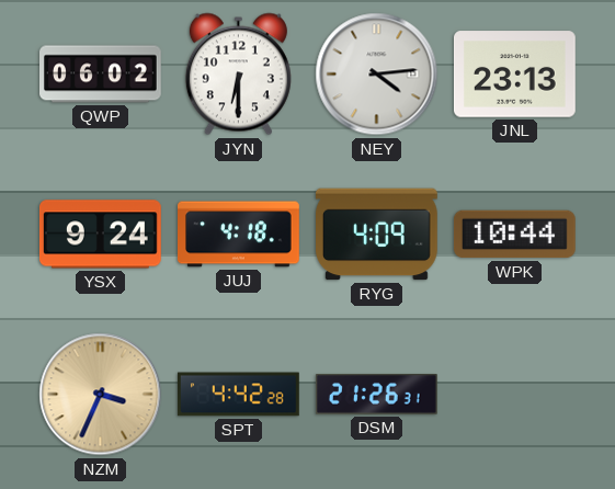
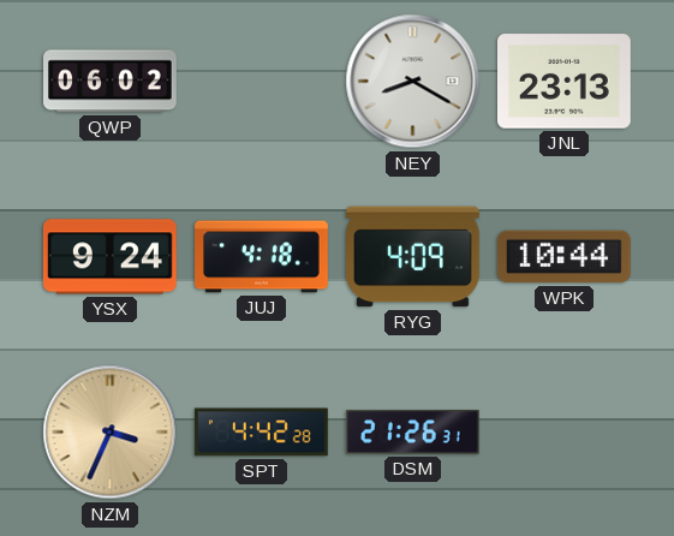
JYN: 6:30 -> none
NEY: 4:14 -> 8:20
